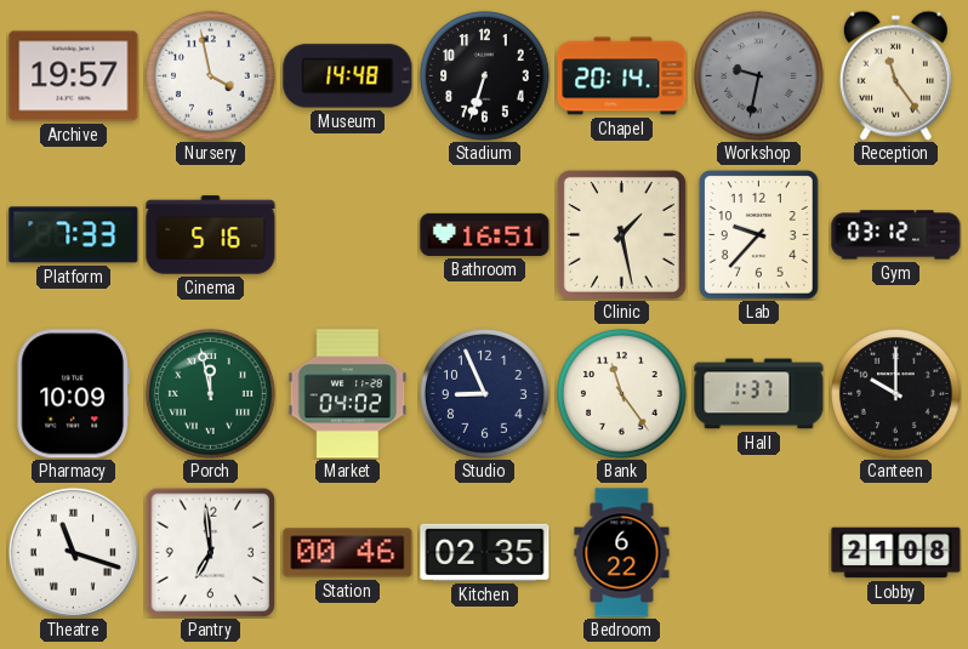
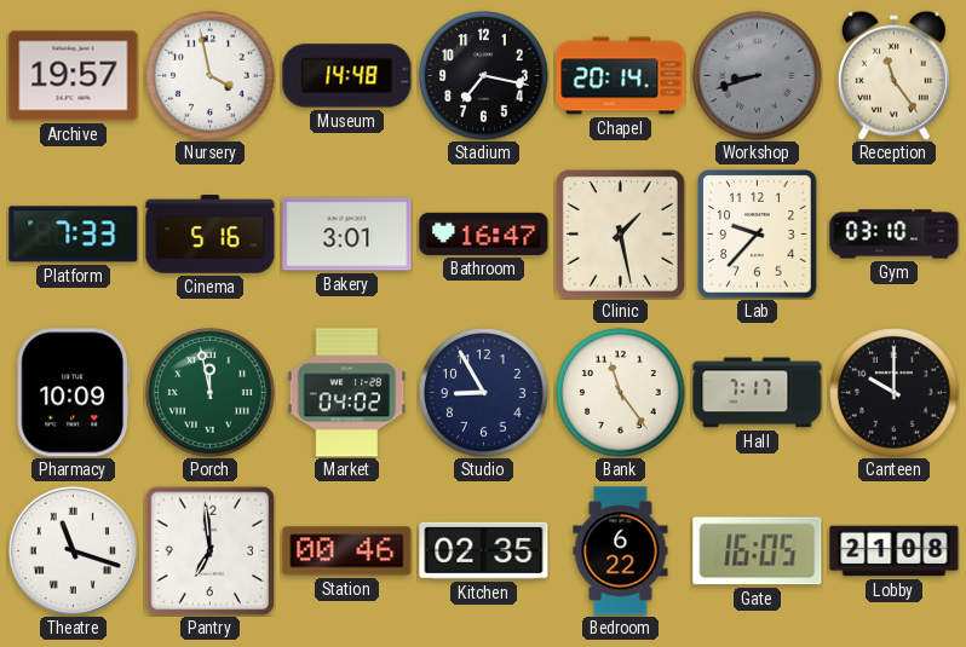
Stadium: 6:33 -> 7:17
Workshop: 9:32 -> 8:42
Bakery: none -> 3:01
Bathroom: 16:51 -> 16:47
Gym: 03:12 -> 03:10
Studio: 8:56 -> 8:55
Hall: 1:37 -> 7:17
Gate: none -> 16:05
